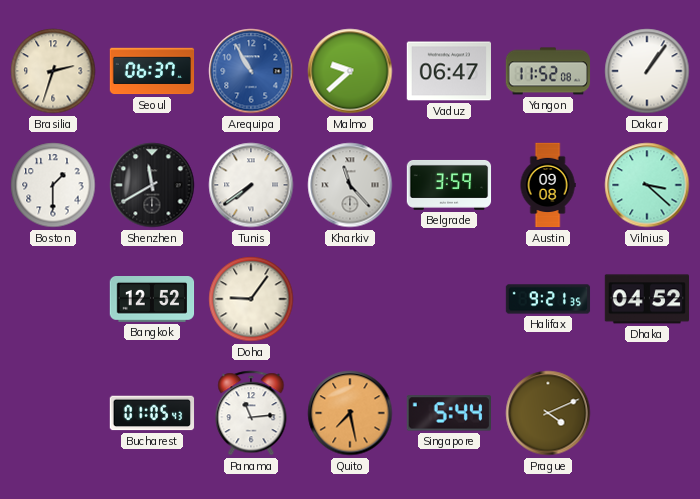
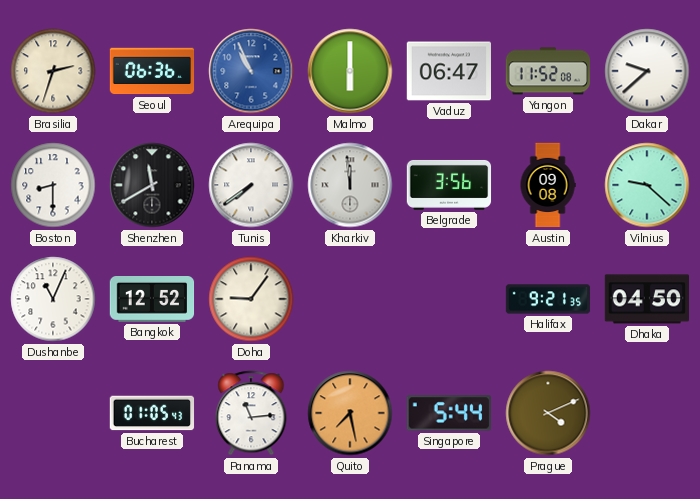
Seoul: 06:37 -> 06:36
Arequipa: 10:55 -> 10:56
Malmo: 9:38 -> 6:00
Dakar: 1:06 -> 9:38
Boston: 1:30 -> 8:30
Kharkiv: 11:23 -> 11:59
Belgrade: 3:59 -> 3:56
Vilnius: 3:22 -> 9:22
Dushanbe: none -> 11:04
Dhaka: 04:52 -> 04:50
